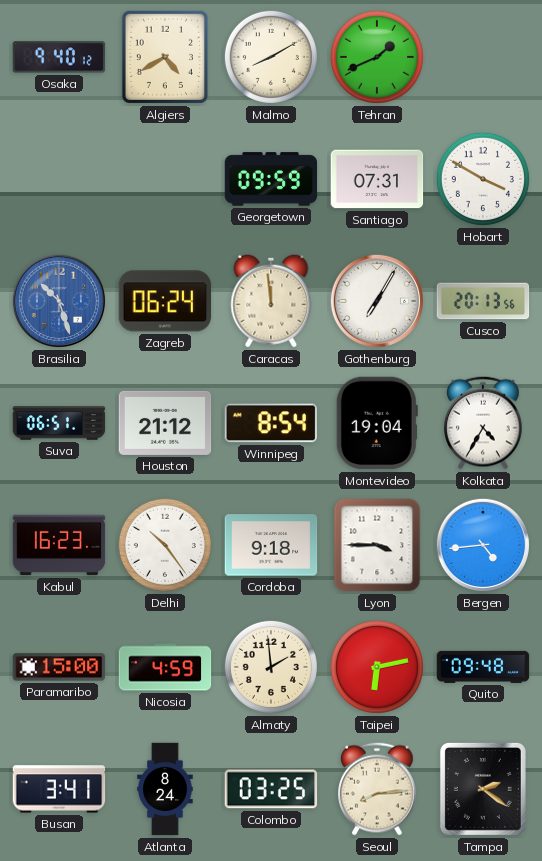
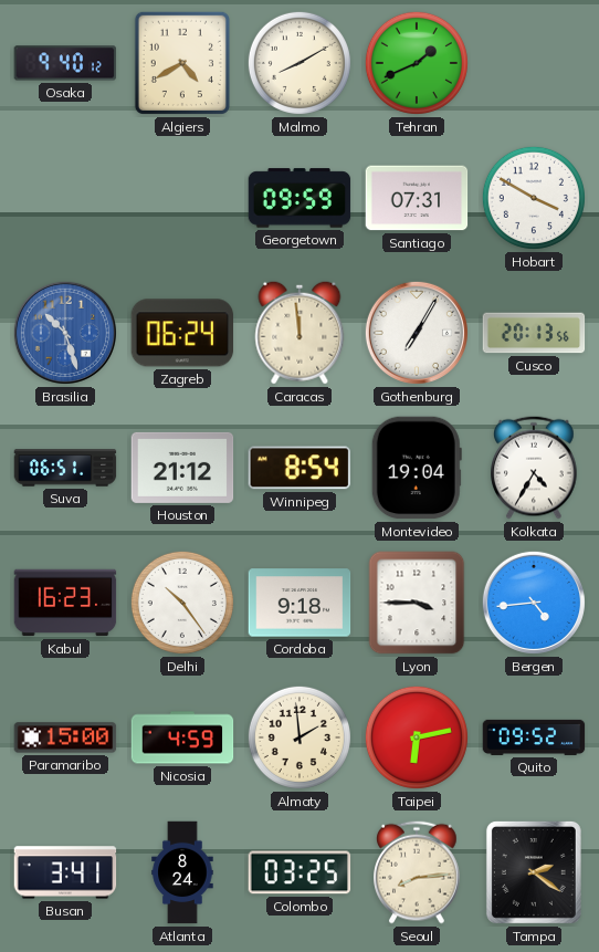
Quito: 09:48 -> 09:52
